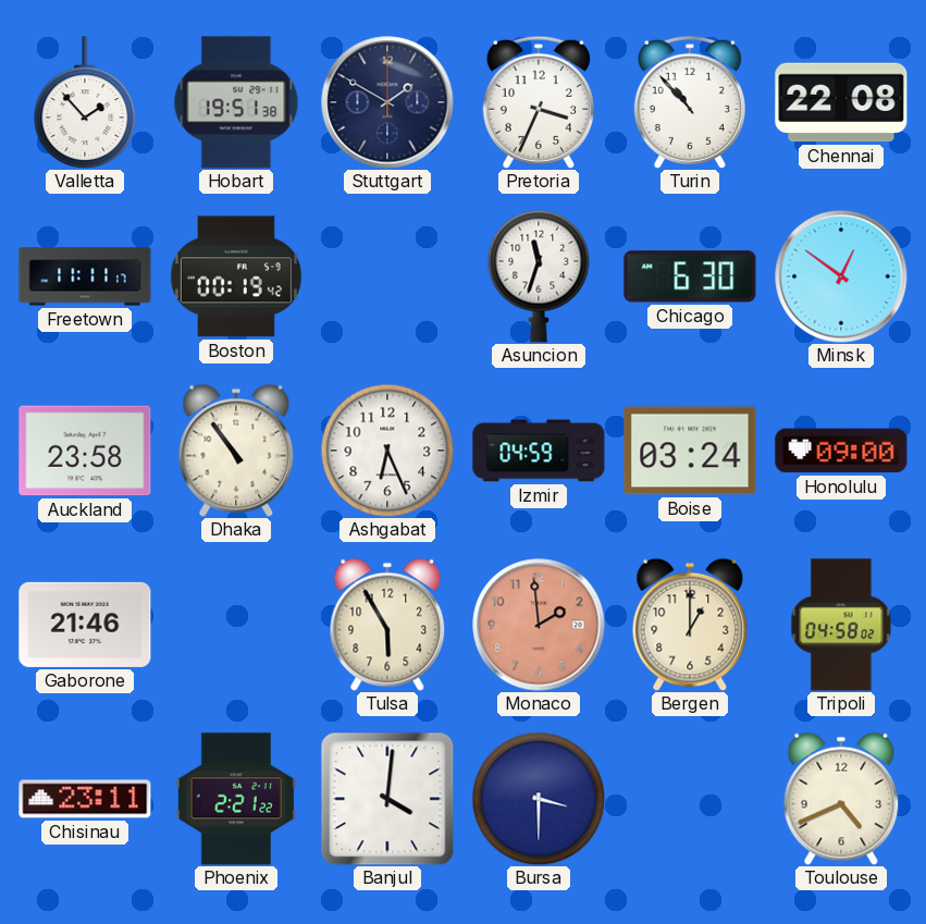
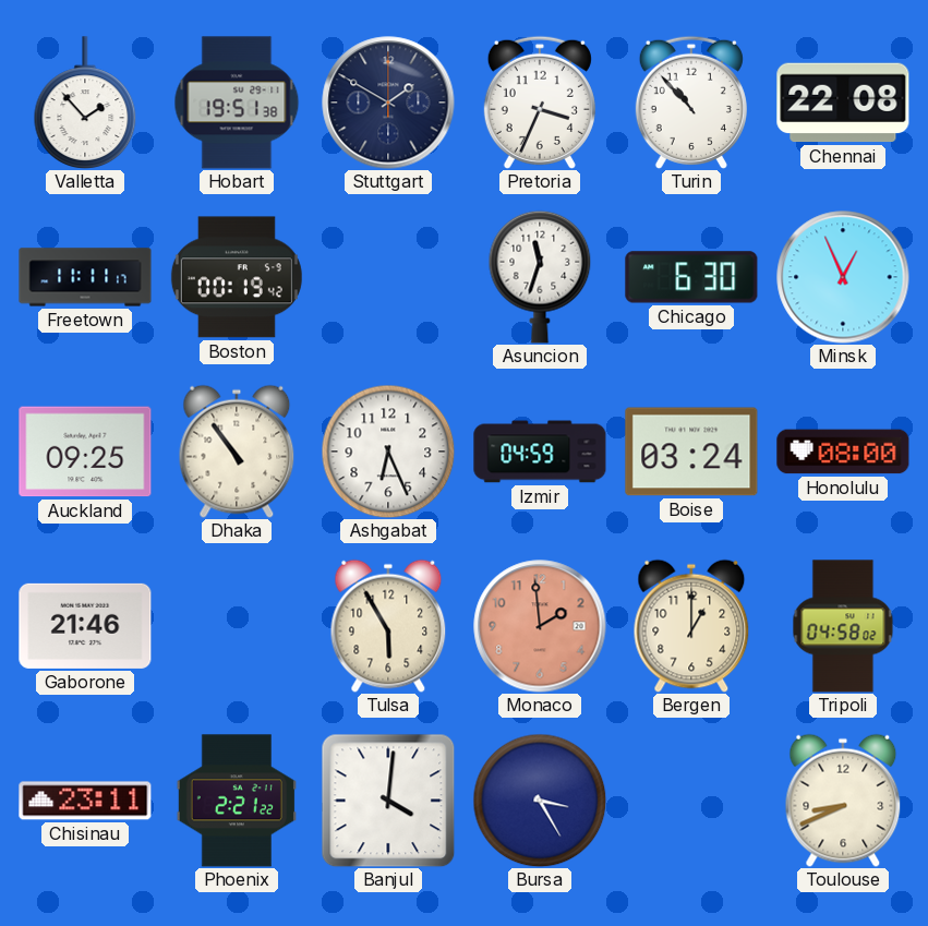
Minsk: 12:51 -> 12:56
Auckland: 23:58 -> 09:25
Honolulu: 09:00 -> 08:00
Bursa: 3:30 -> 3:25
Toulouse: 4:41 -> 8:41
